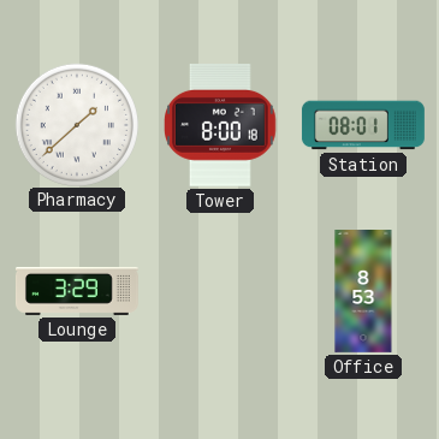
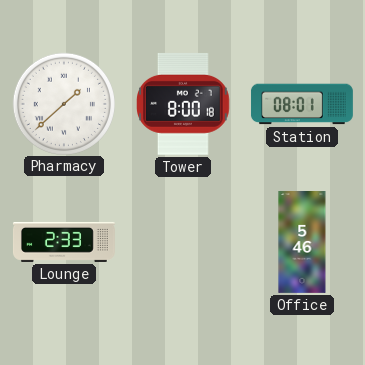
Lounge: 3:29 -> 2:33
Office: 8:53 -> 5:46
